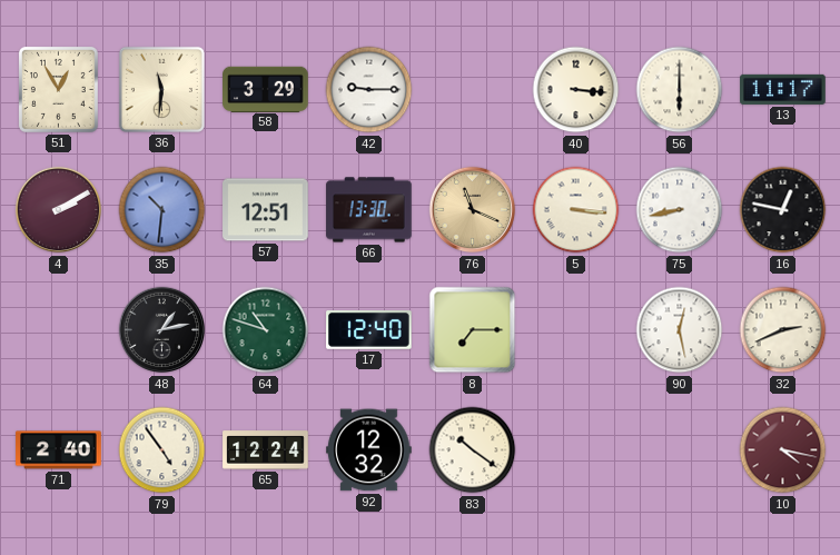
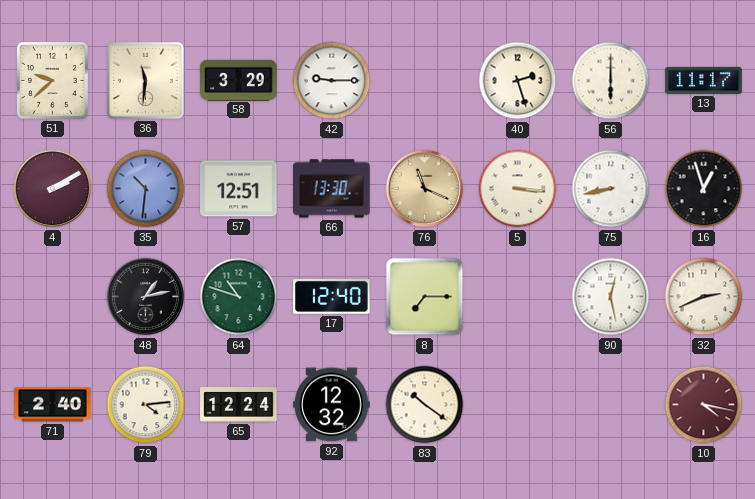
51: 12:55 -> 9:38
40: 3:16 -> 2:27
16: 12:47 -> 12:57
79: 4:54 -> 4:14
